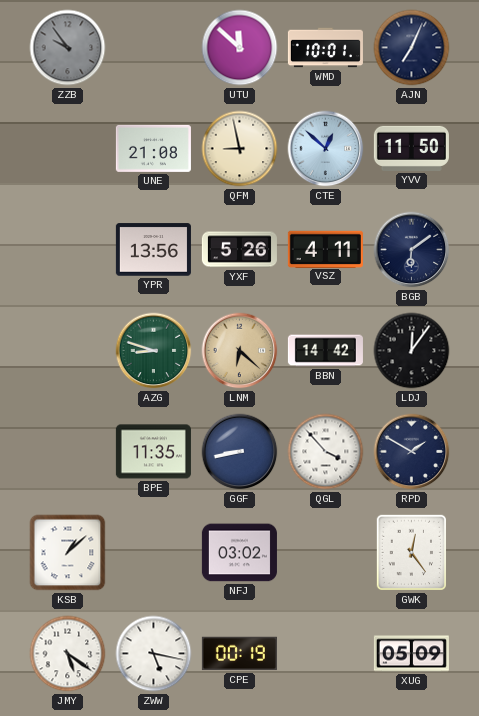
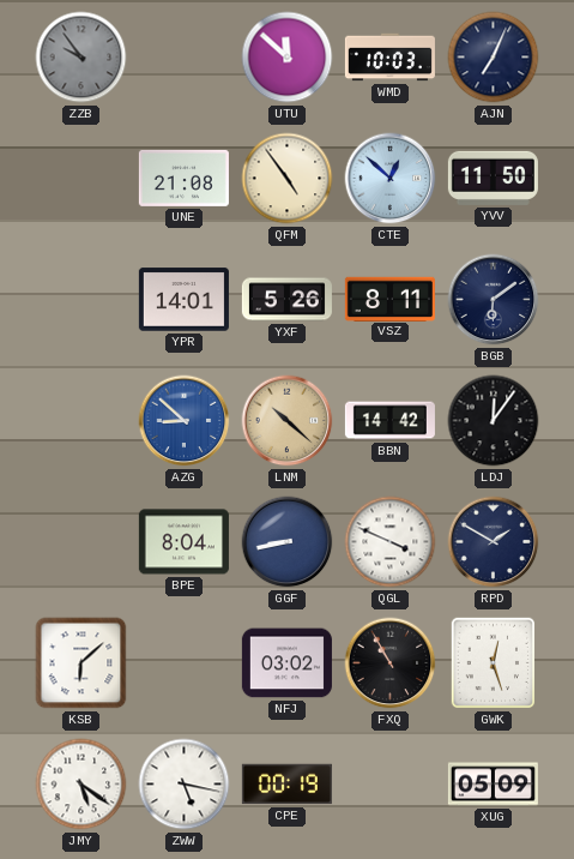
WMD: 10:01 -> 10:03
QFM: 8:58 -> 4:54
YPR: 13:56 -> 14:01
VSZ: 4:11 -> 8:11
AZG: 8:48 -> 8:52
AZG dial: green -> blue
LNM: 6:22 -> 10:22
BPE: 11:35 -> 8:04
QGL: 3:53 -> 3:49
KSB: 1:08 -> 6:08
FXQ: none -> 10:55
GWK: 12:24 -> 12:27
